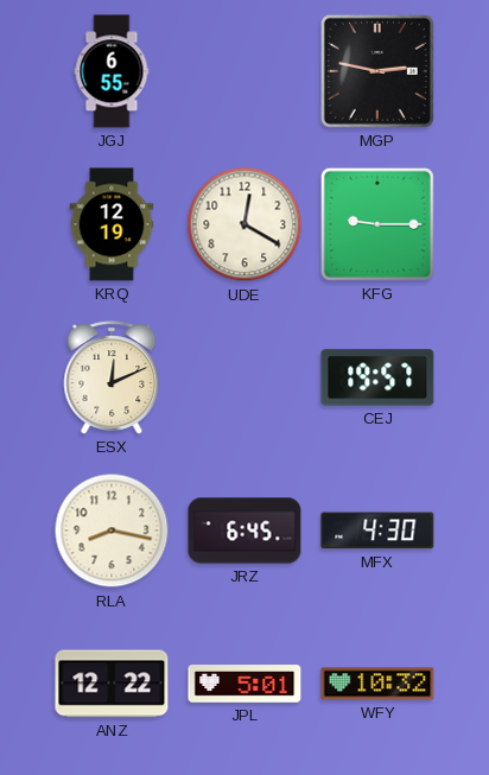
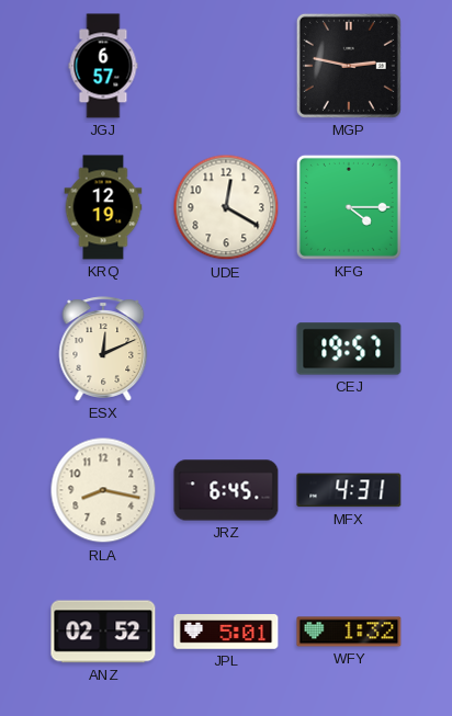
JGJ: 6:55 -> 6:57
KFG: 9:15 -> 4:15
MFX: 4:30 -> 4:31
ANZ: 12:22 -> 02:52
WFY: 10:32 -> 1:32
